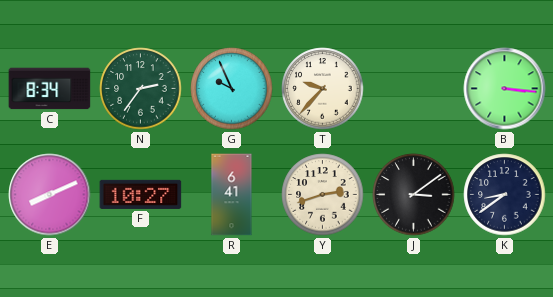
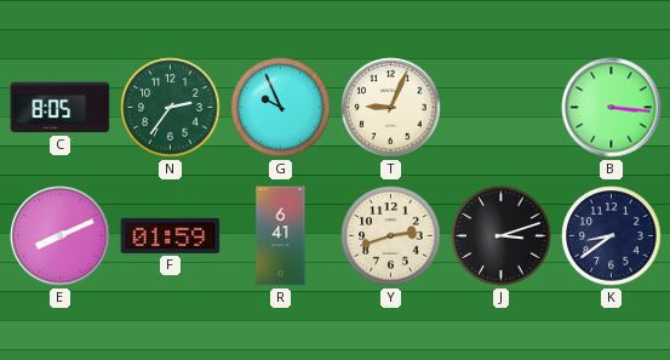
C: 8:34 -> 8:05
T: 9:37 -> 9:04
F: 10:27 -> 01:59
J: 3:09 -> 3:12
